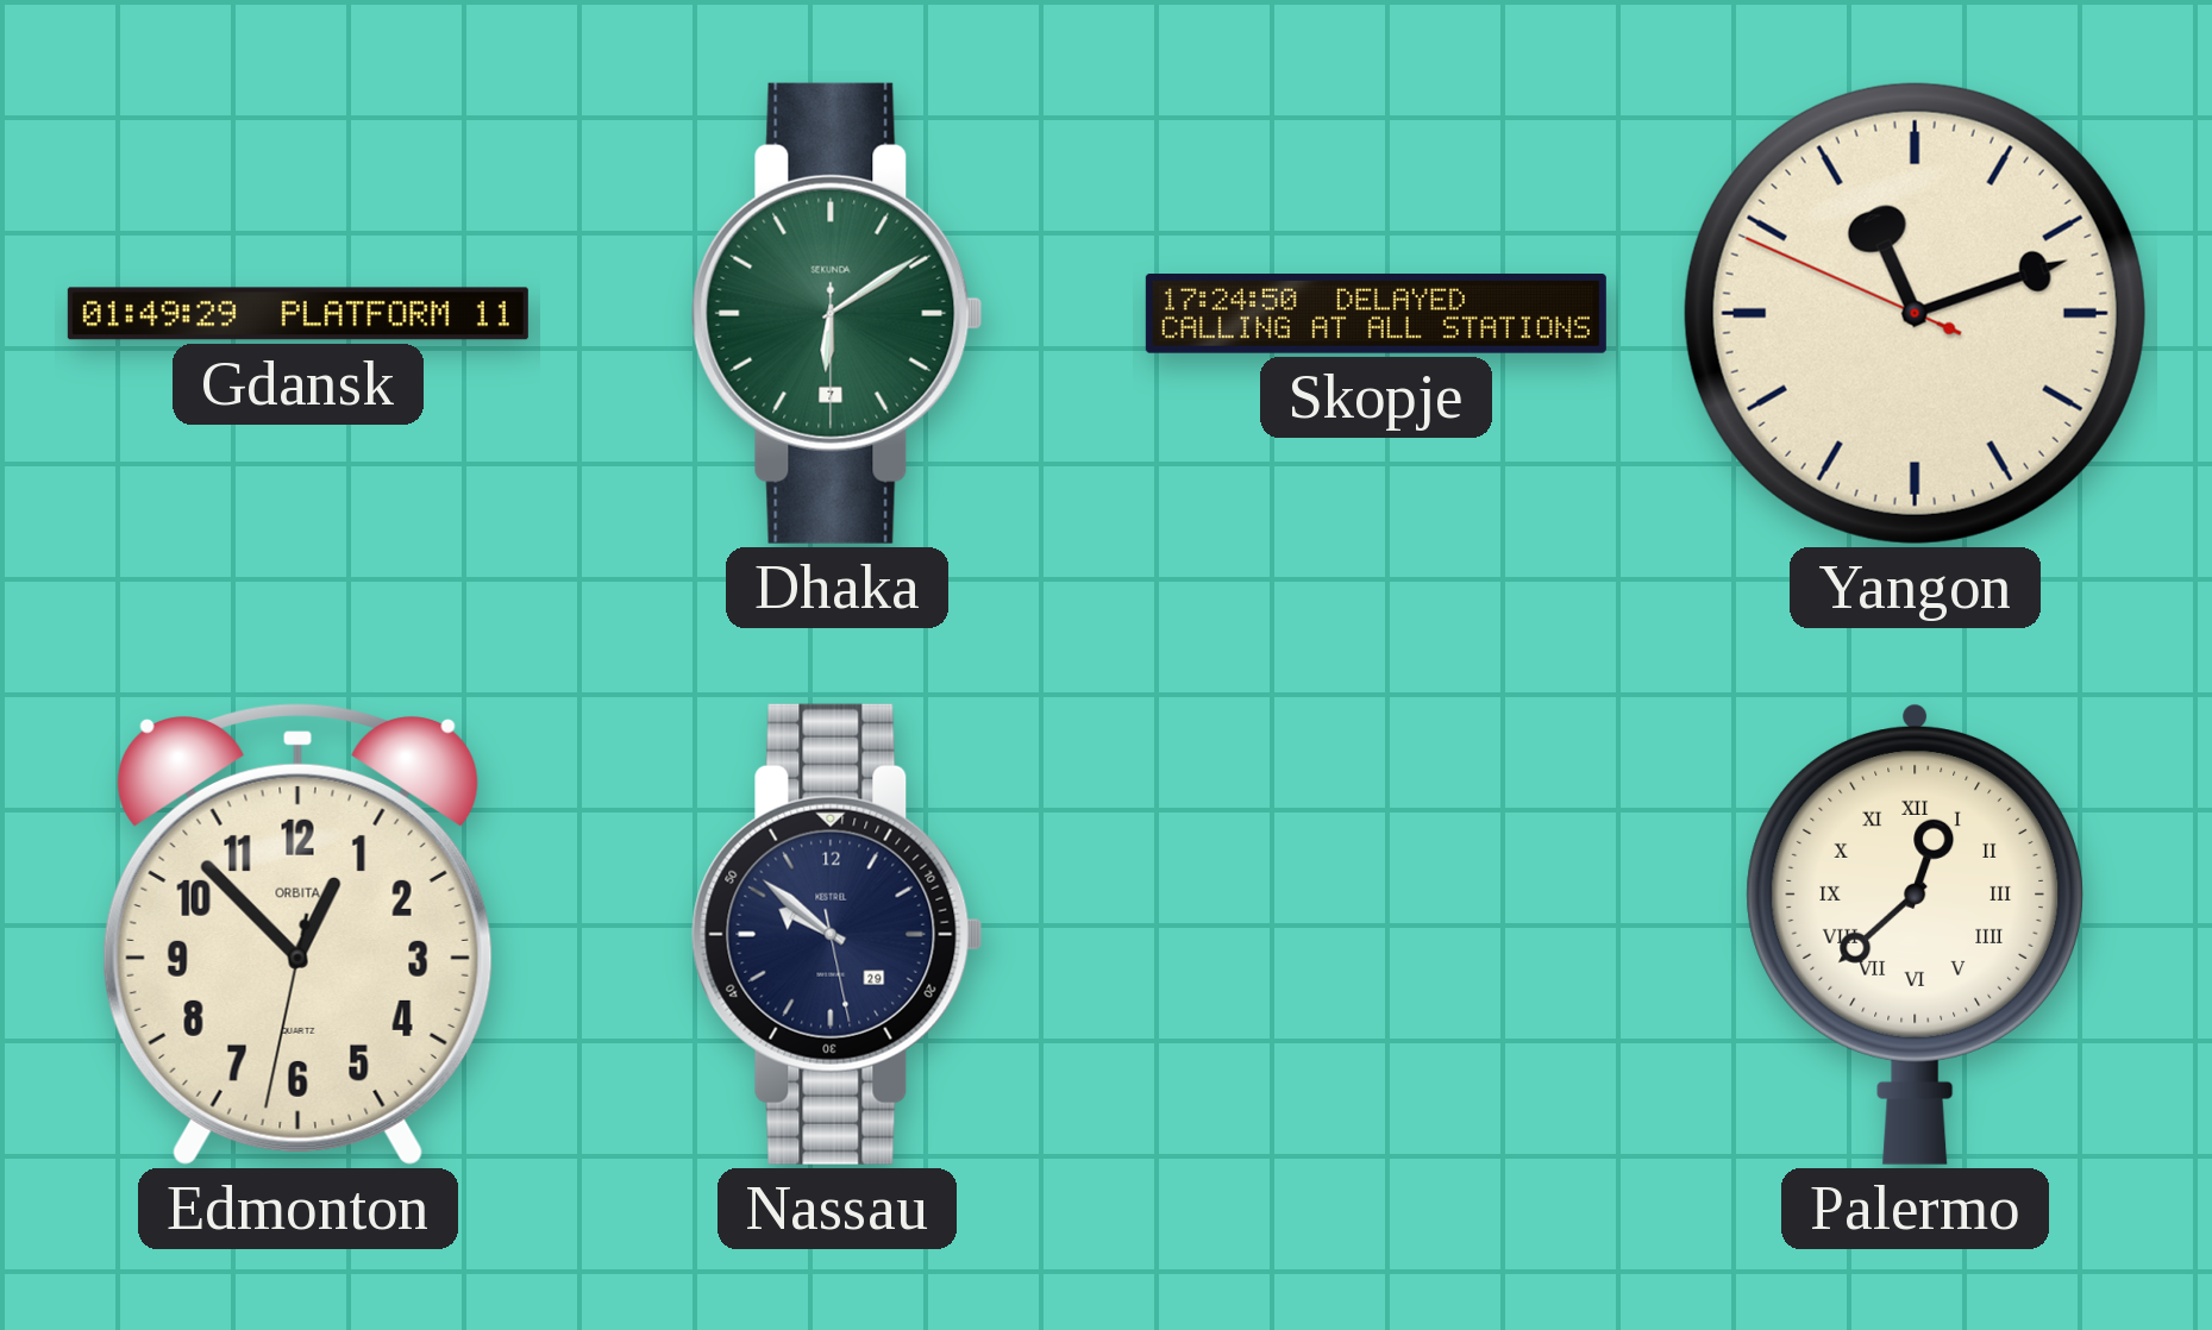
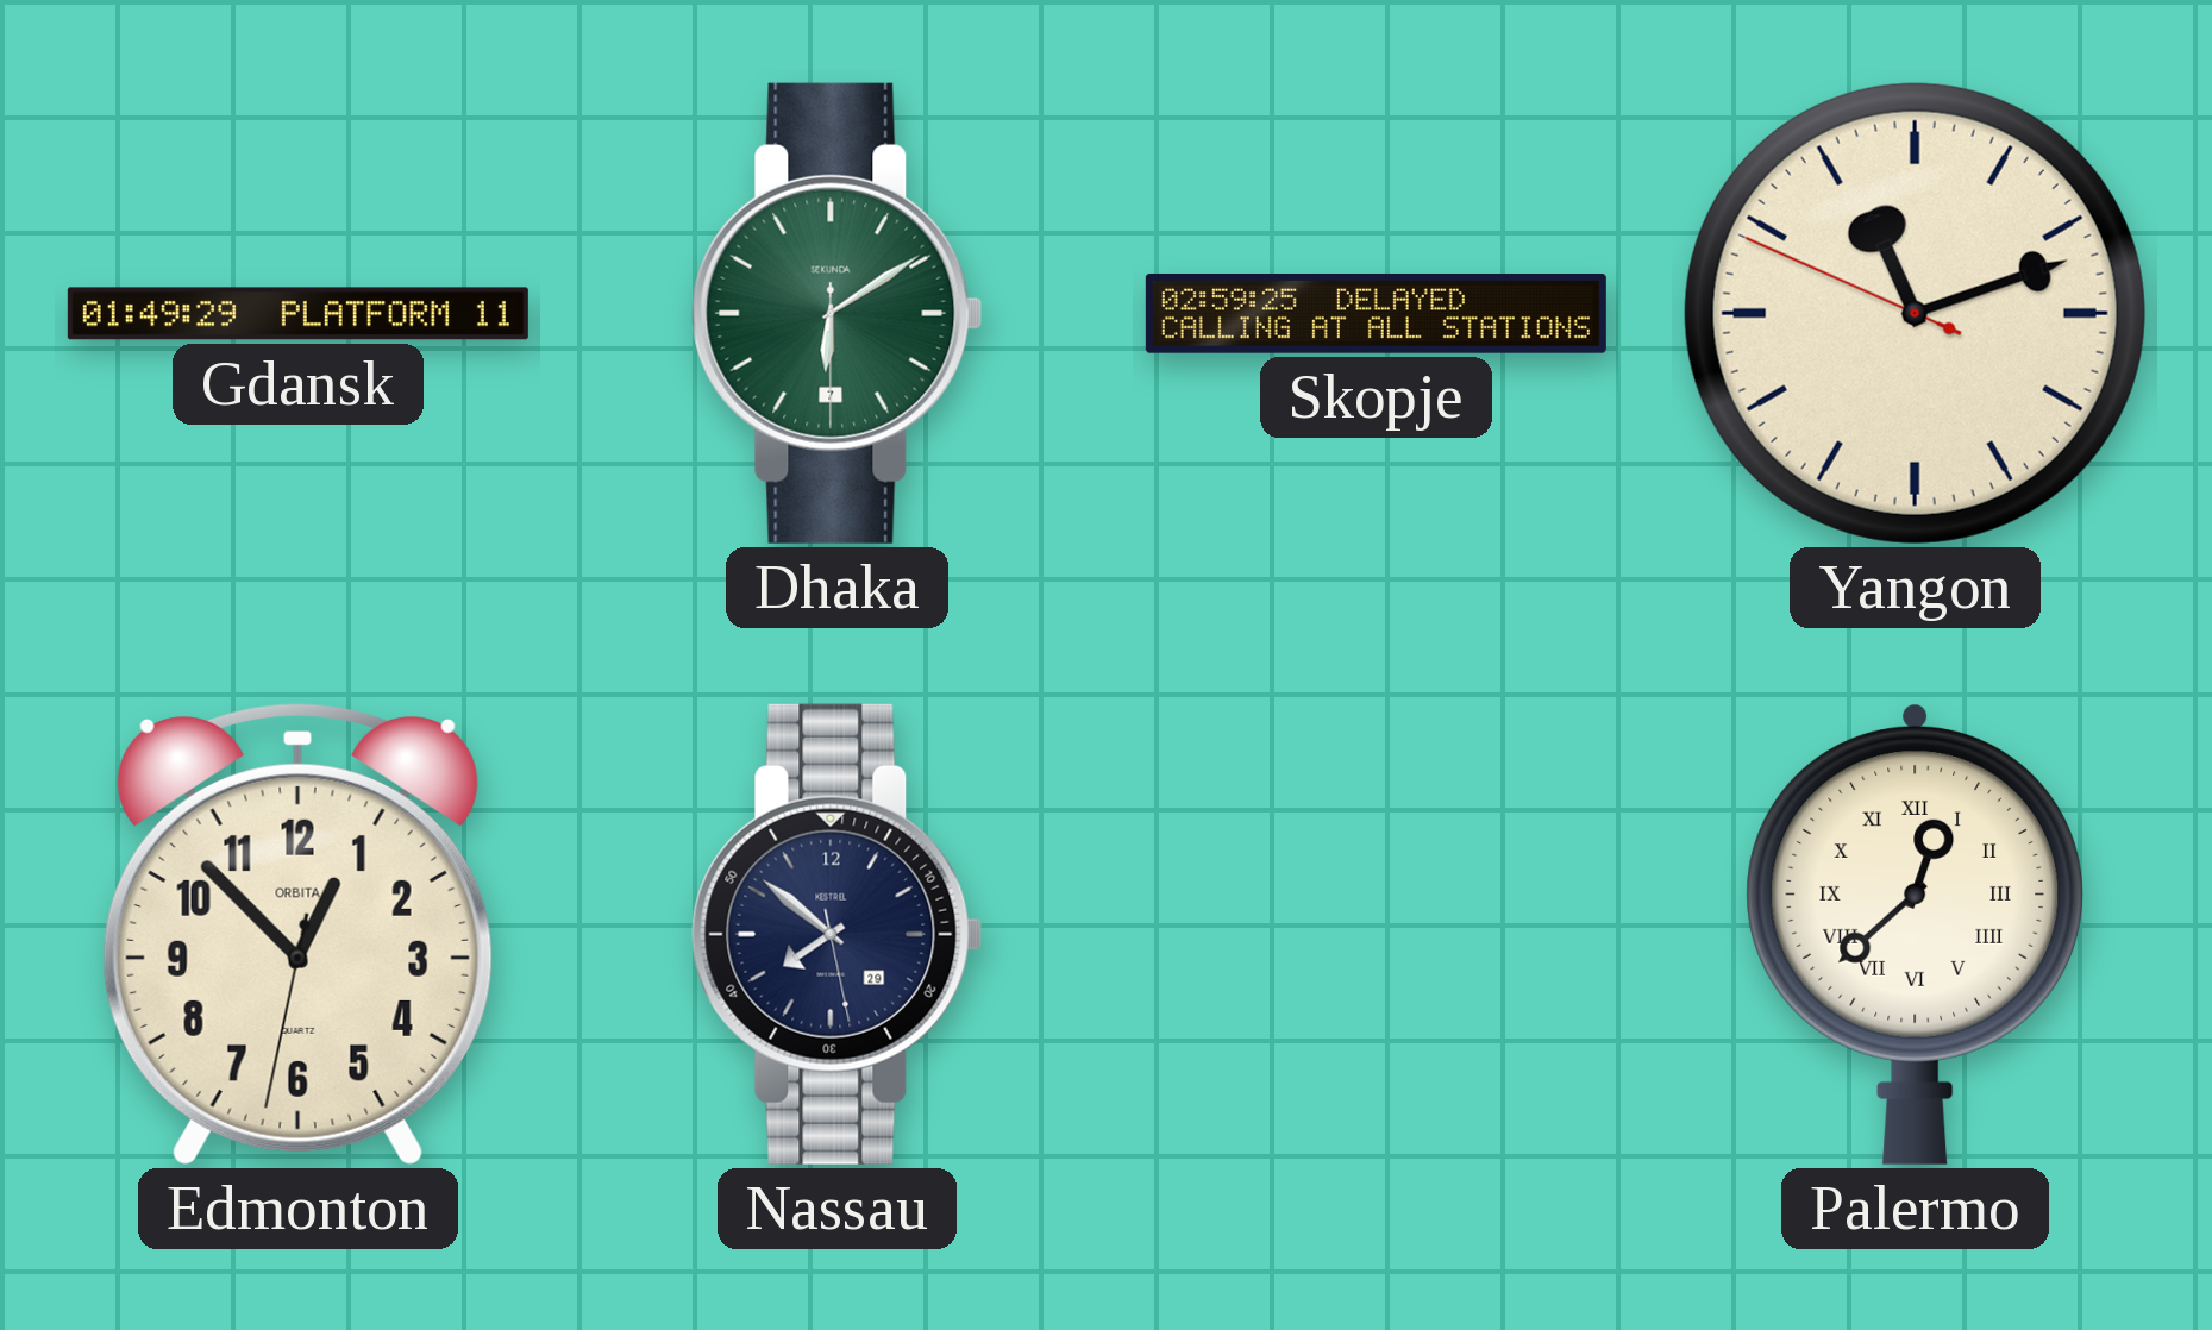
Skopje: 17:24 -> 02:59
Nassau: 9:51 -> 7:51
